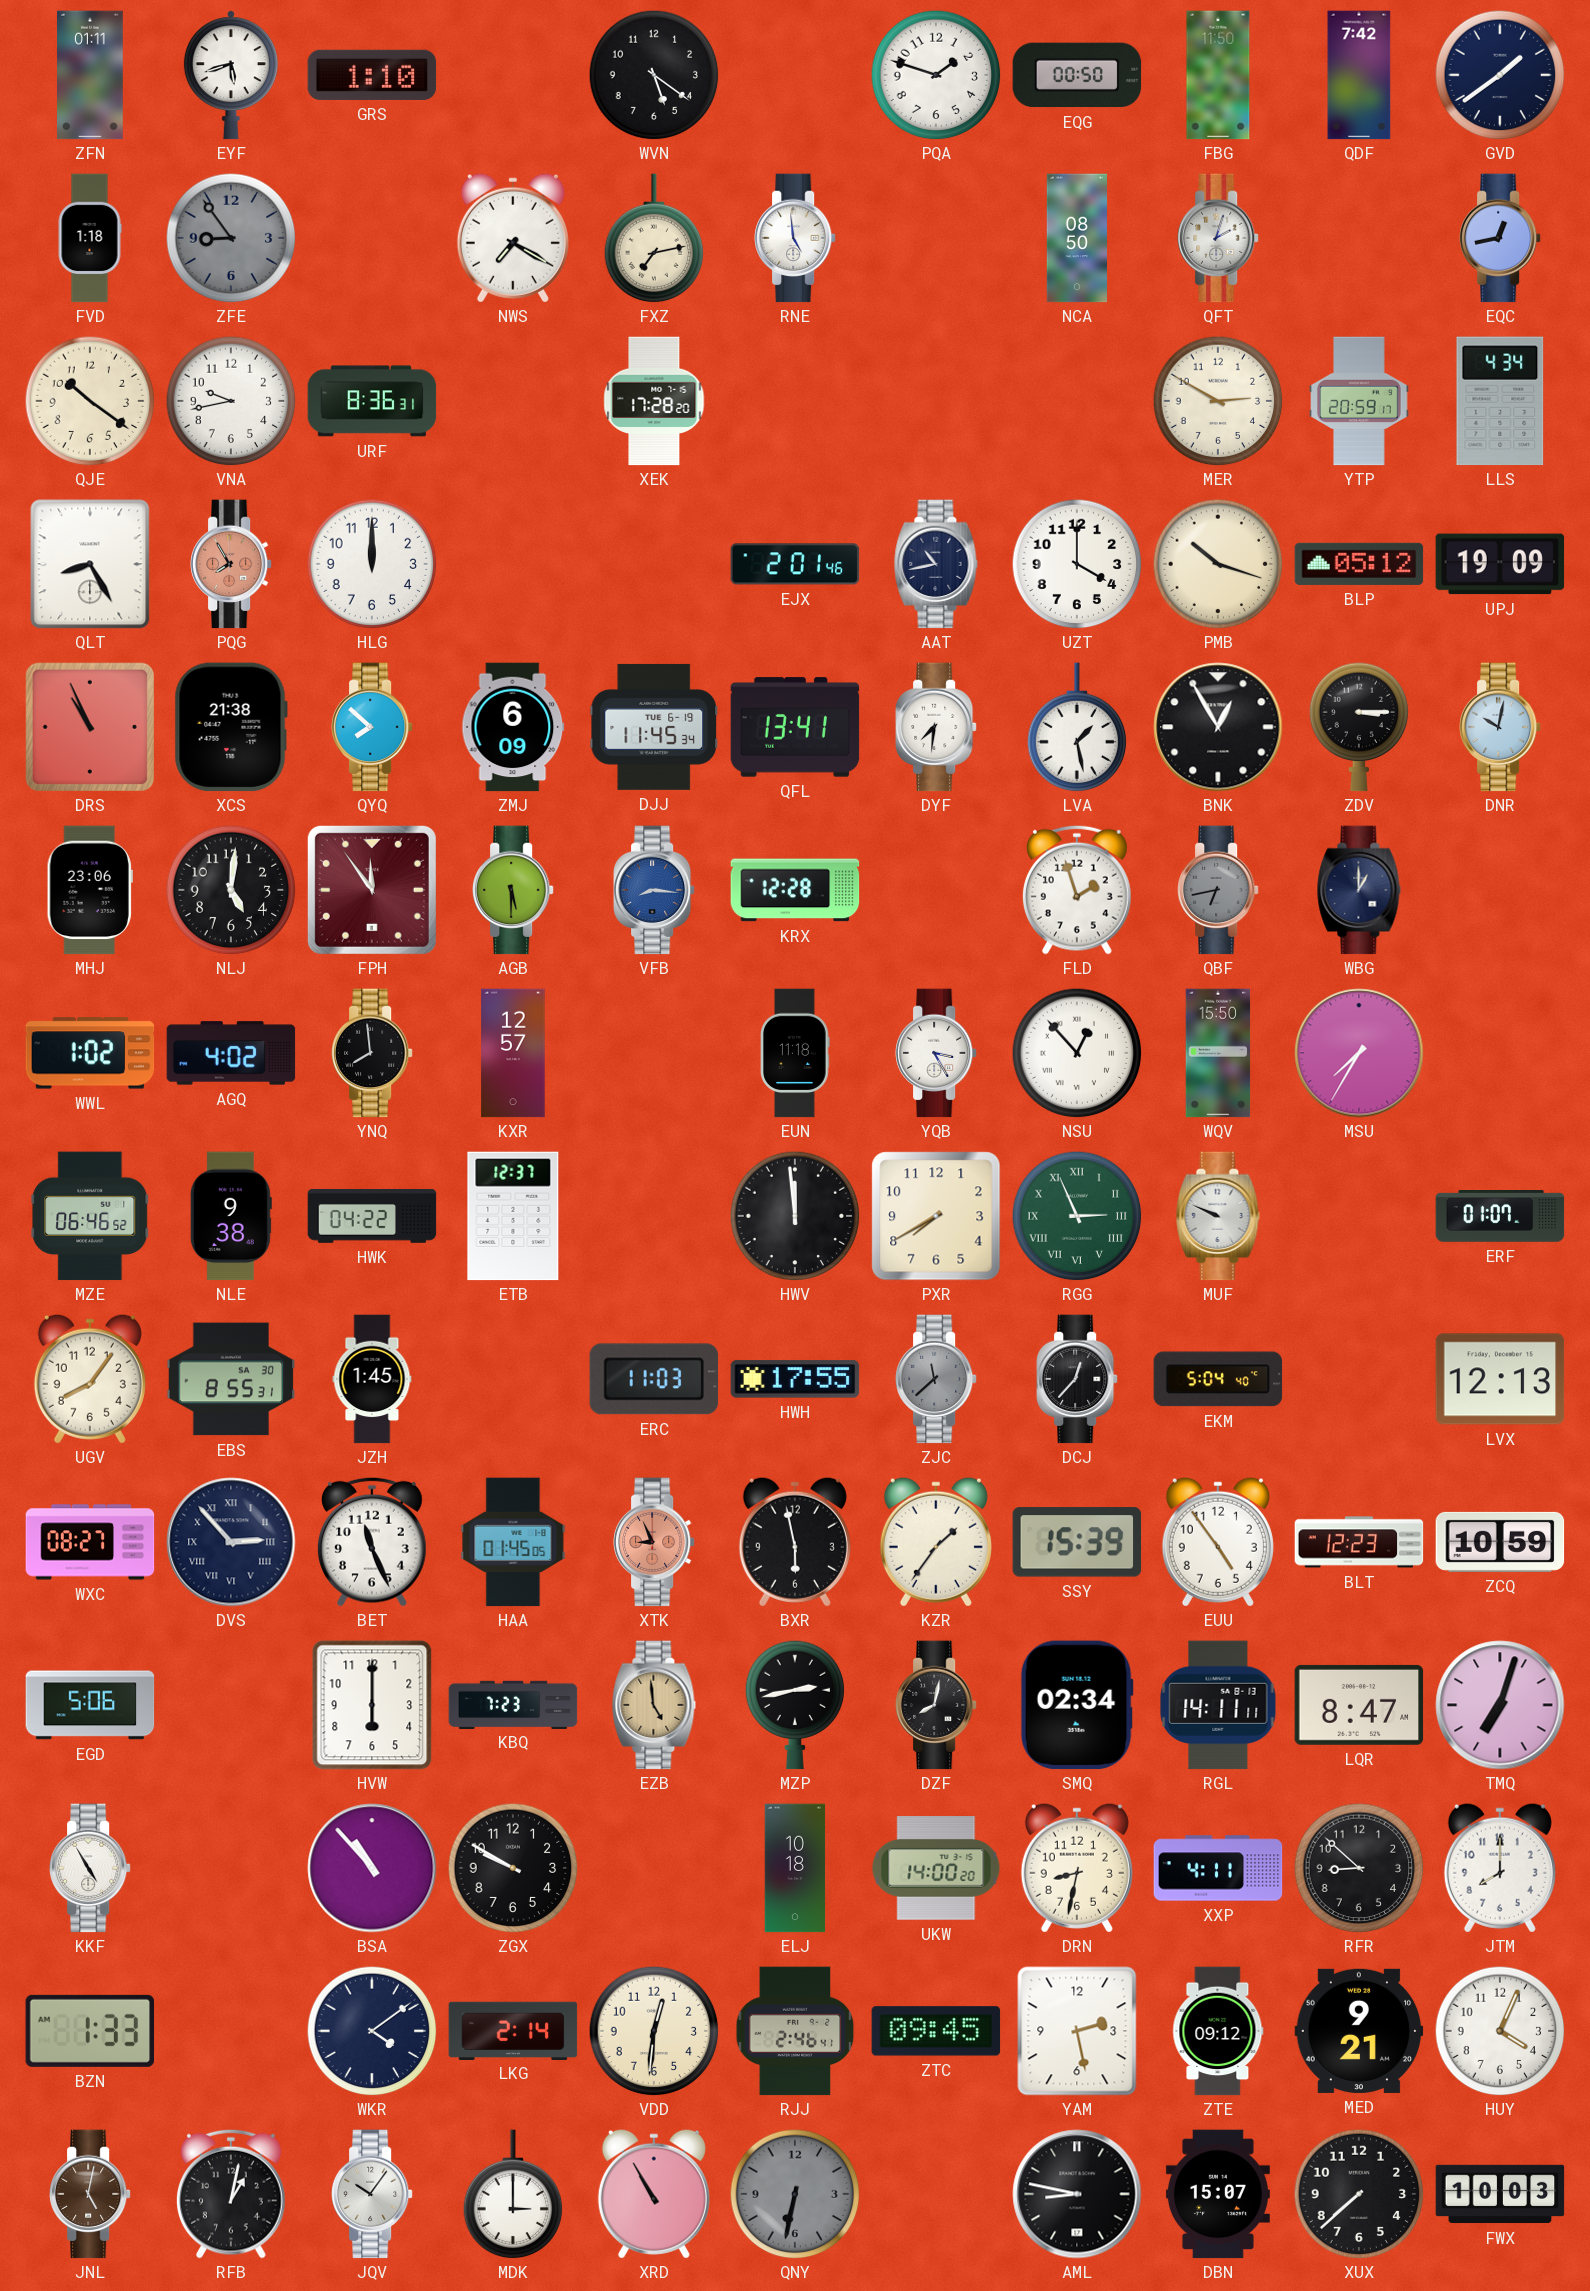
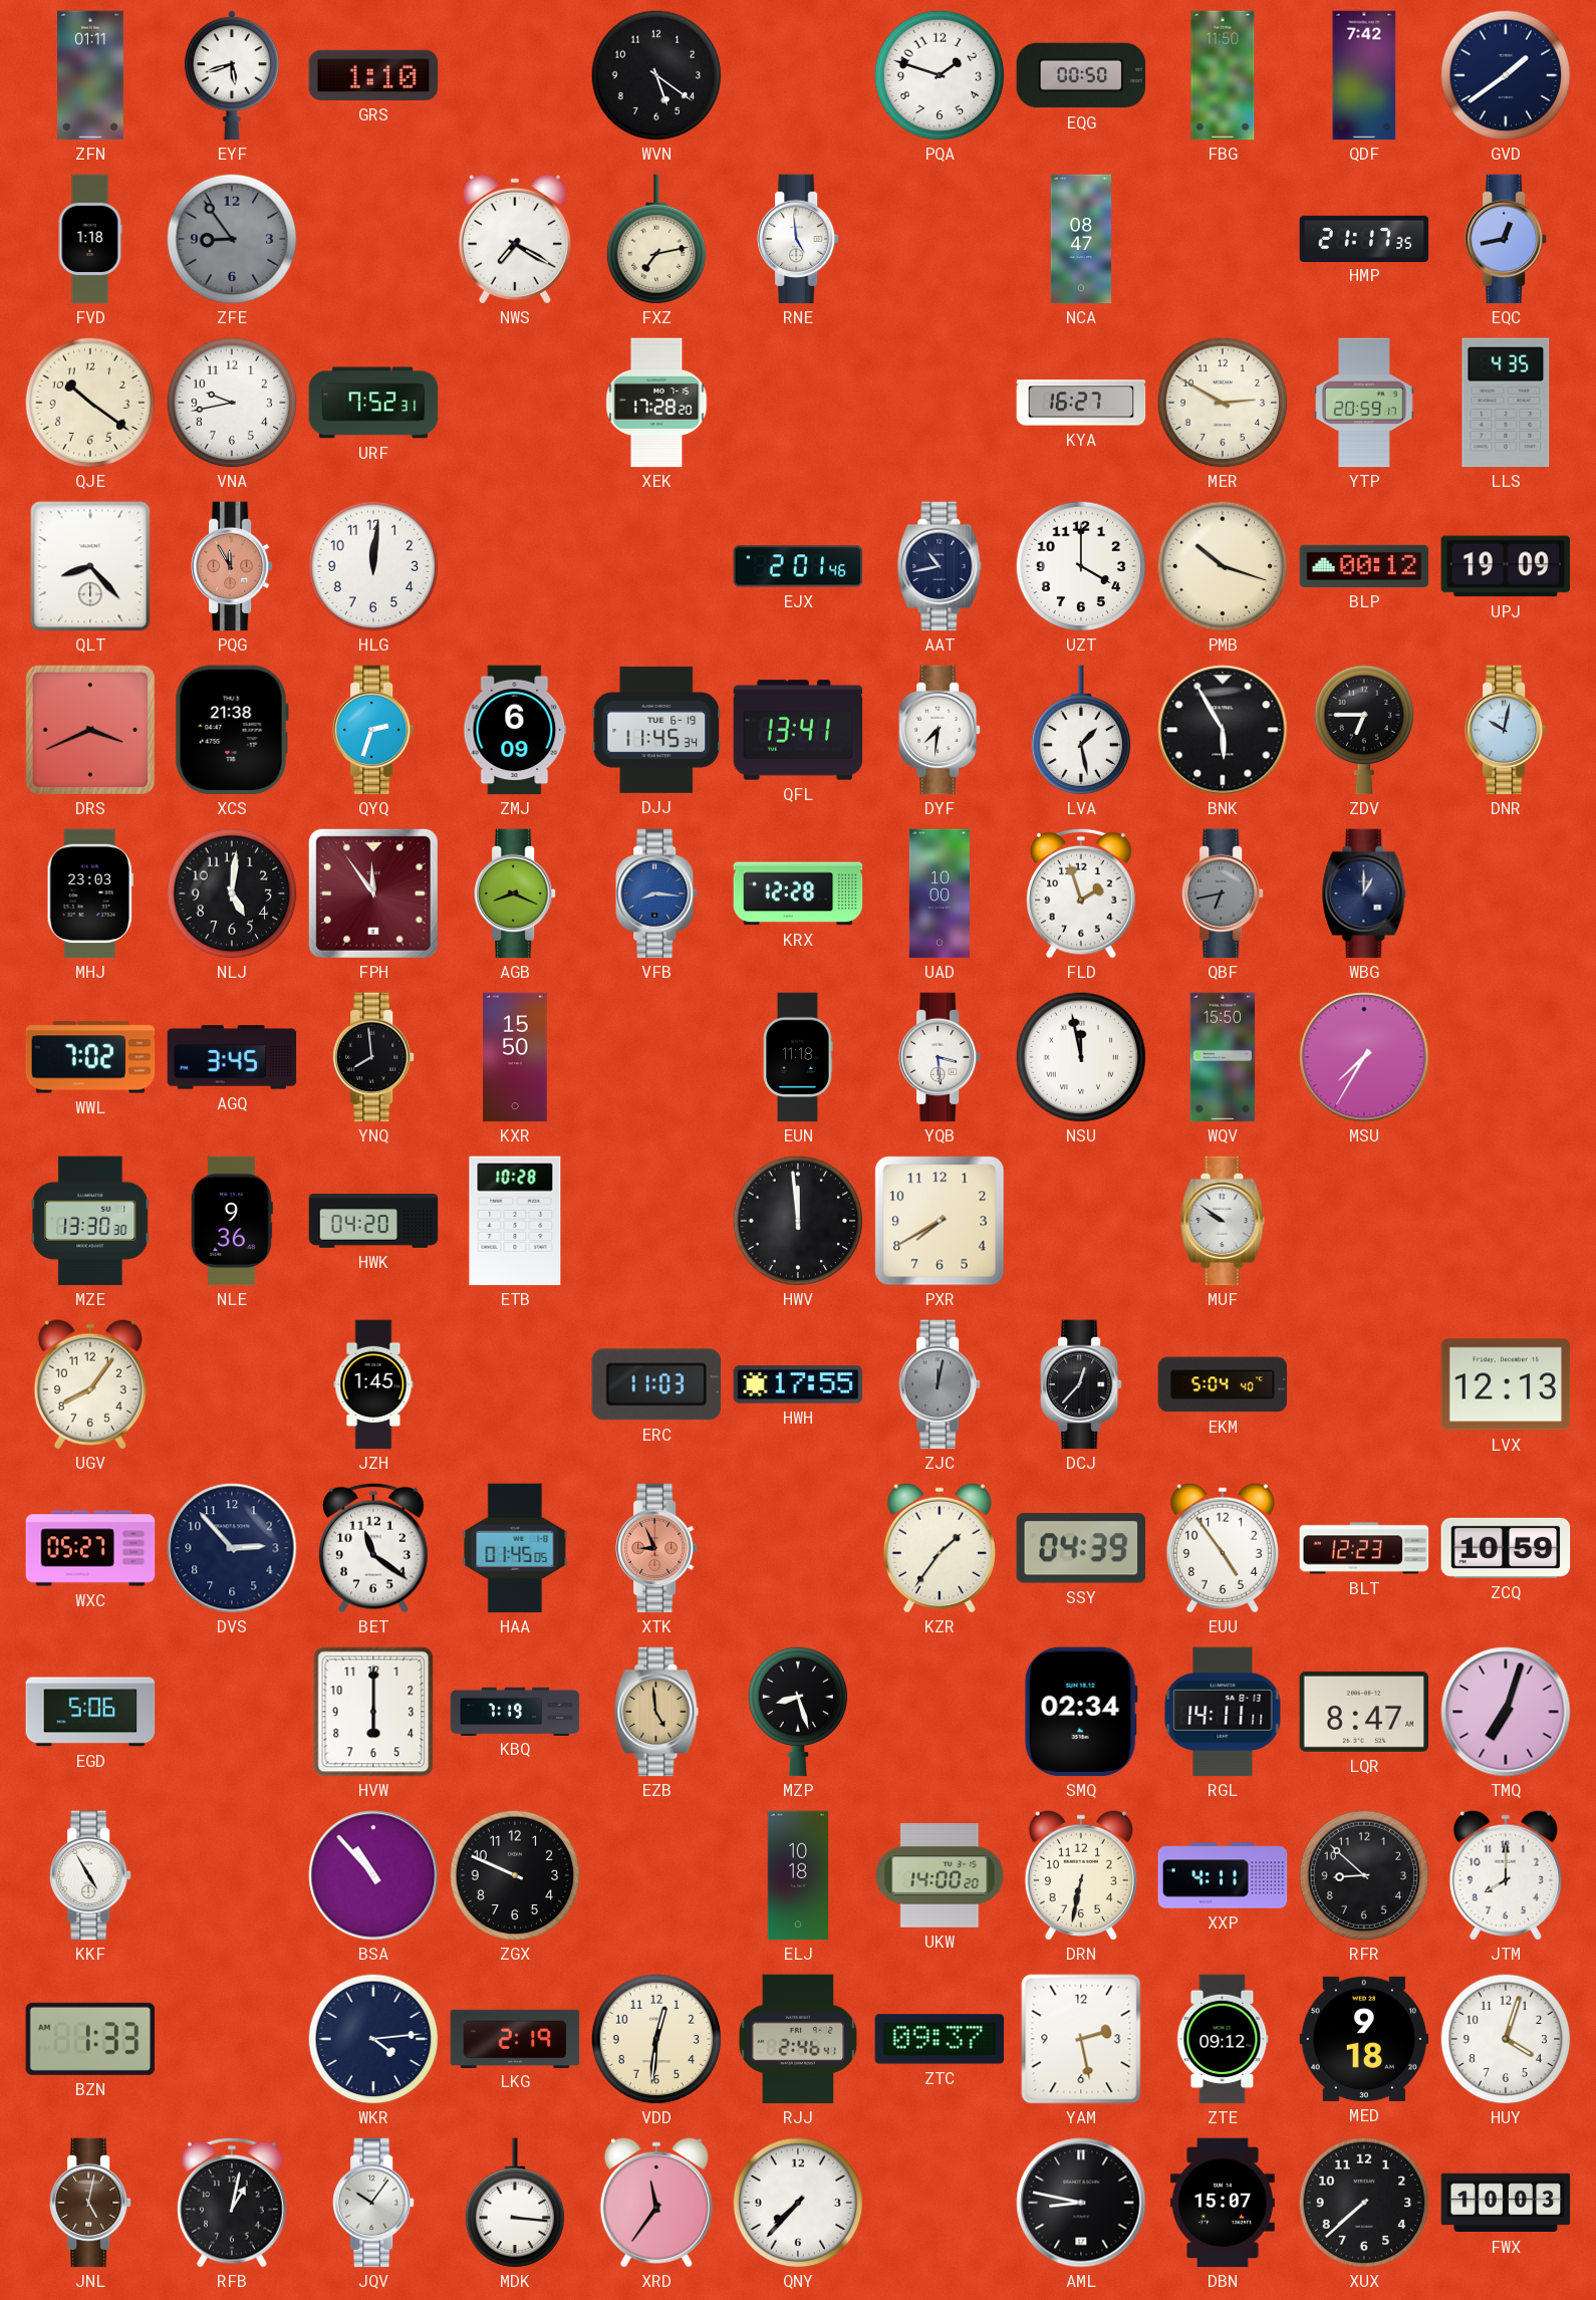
NCA: 08:50 -> 08:47
QFT: 2:03 -> none
HMP: none -> 21:17
URF: 8:36 -> 7:52
KYA: none -> 16:27
LLS: 4:34 -> 4:35
QLT: 8:25 -> 8:23
PQG: 7:55 -> 11:55
HLG: 12:00 -> 12:01
BLP: 05:12 -> 00:12
DRS: 10:56 -> 3:41
QYQ: 7:52 -> 2:33
BNK: 12:55 -> 5:55
ZDV: 3:15 -> 6:45
MHJ: 23:06 -> 23:03
AGB: 5:30 -> 8:19
UAD: none -> 10:00
WWL: 1:02 -> 7:02
AGQ: 4:02 -> 3:45
KXR: 12:57 -> 15:50
YQB: 3:25 -> 3:29
NSU: 12:53 -> 11:58
MZE: 06:46 -> 13:30
NLE: 9:38 -> 9:36
HWK: 04:22 -> 04:20
ETB: 12:37 -> 10:28
RGG: 2:56 -> none
MUF: 9:49 -> 9:51
ERF: 01:07 -> none
EBS: 8:55 -> none
ZJC: 11:38 -> 12:02
WXC: 08:27 -> 05:27
DVS numerals: Roman -> Arabic
BET: 11:26 -> 11:21
BXR: 5:58 -> none
SSY: 15:39 -> 04:39
KBQ: 7:23 -> 7:19
MZP: 2:43 -> 8:27
DZF: 8:02 -> none
ZGX: 9:50 -> 9:49
DRN: 8:32 -> 6:32
WKR: 4:09 -> 4:14
LKG: 2:14 -> 2:19
ZTC: 09:45 -> 09:37
MED: 9:21 -> 9:18
HUY: 4:04 -> 4:03
MDK: 3:00 -> 3:16
XRD: 10:55 -> 11:36
QNY: 6:32 -> 7:37
QNY dial: grey -> white
